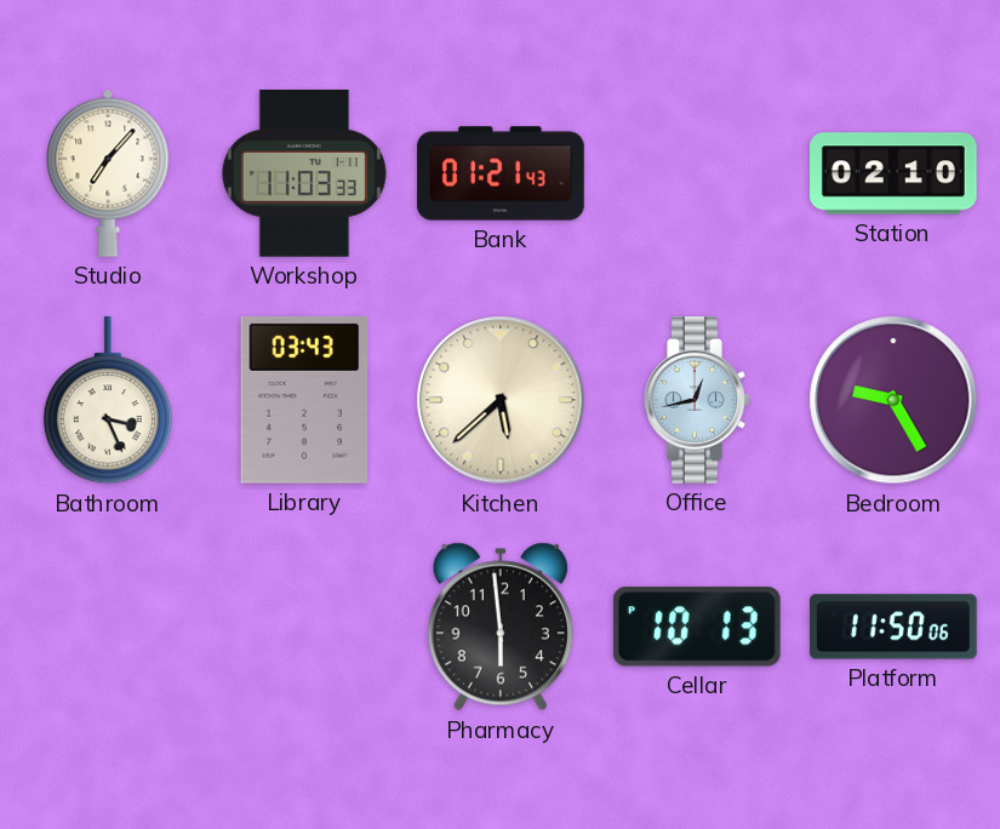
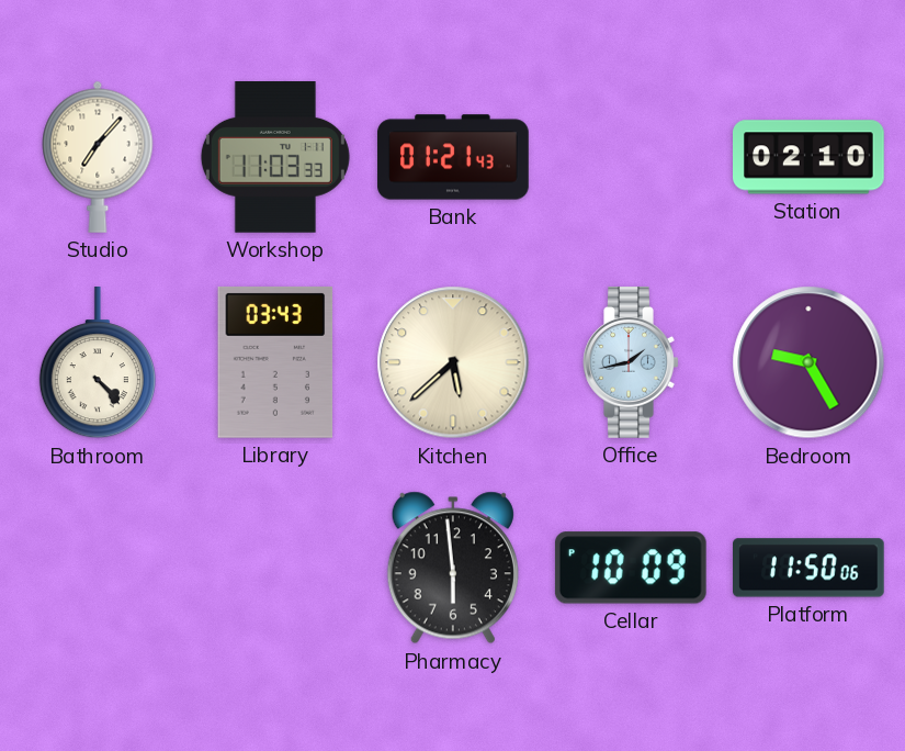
Bathroom: 3:26 -> 4:23
Office: 12:43 -> 1:43
Cellar: 10:13 -> 10:09
